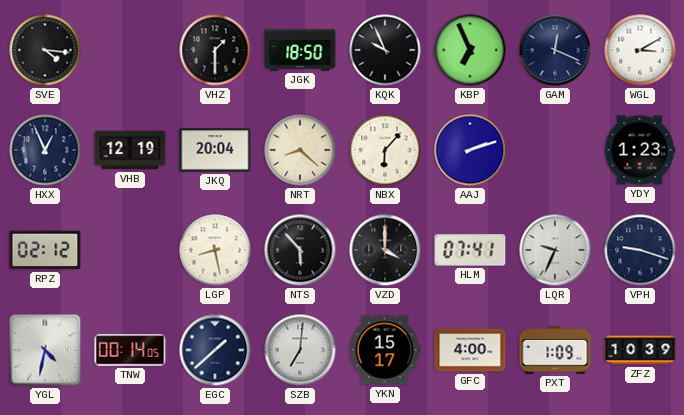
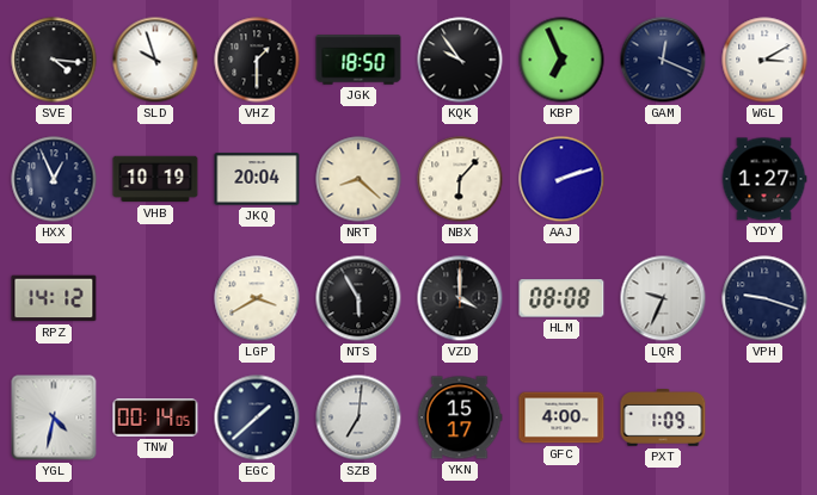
SLD: none -> 9:57
KQK: 9:56 -> 9:54
VHB: 12:19 -> 10:19
YDY: 1:23 -> 1:27
RPZ: 02:12 -> 14:12
LGP: 8:28 -> 3:40
NTS: 5:53 -> 5:55
HLM: 07:41 -> 08:08
ZFZ: 10:39 -> none
